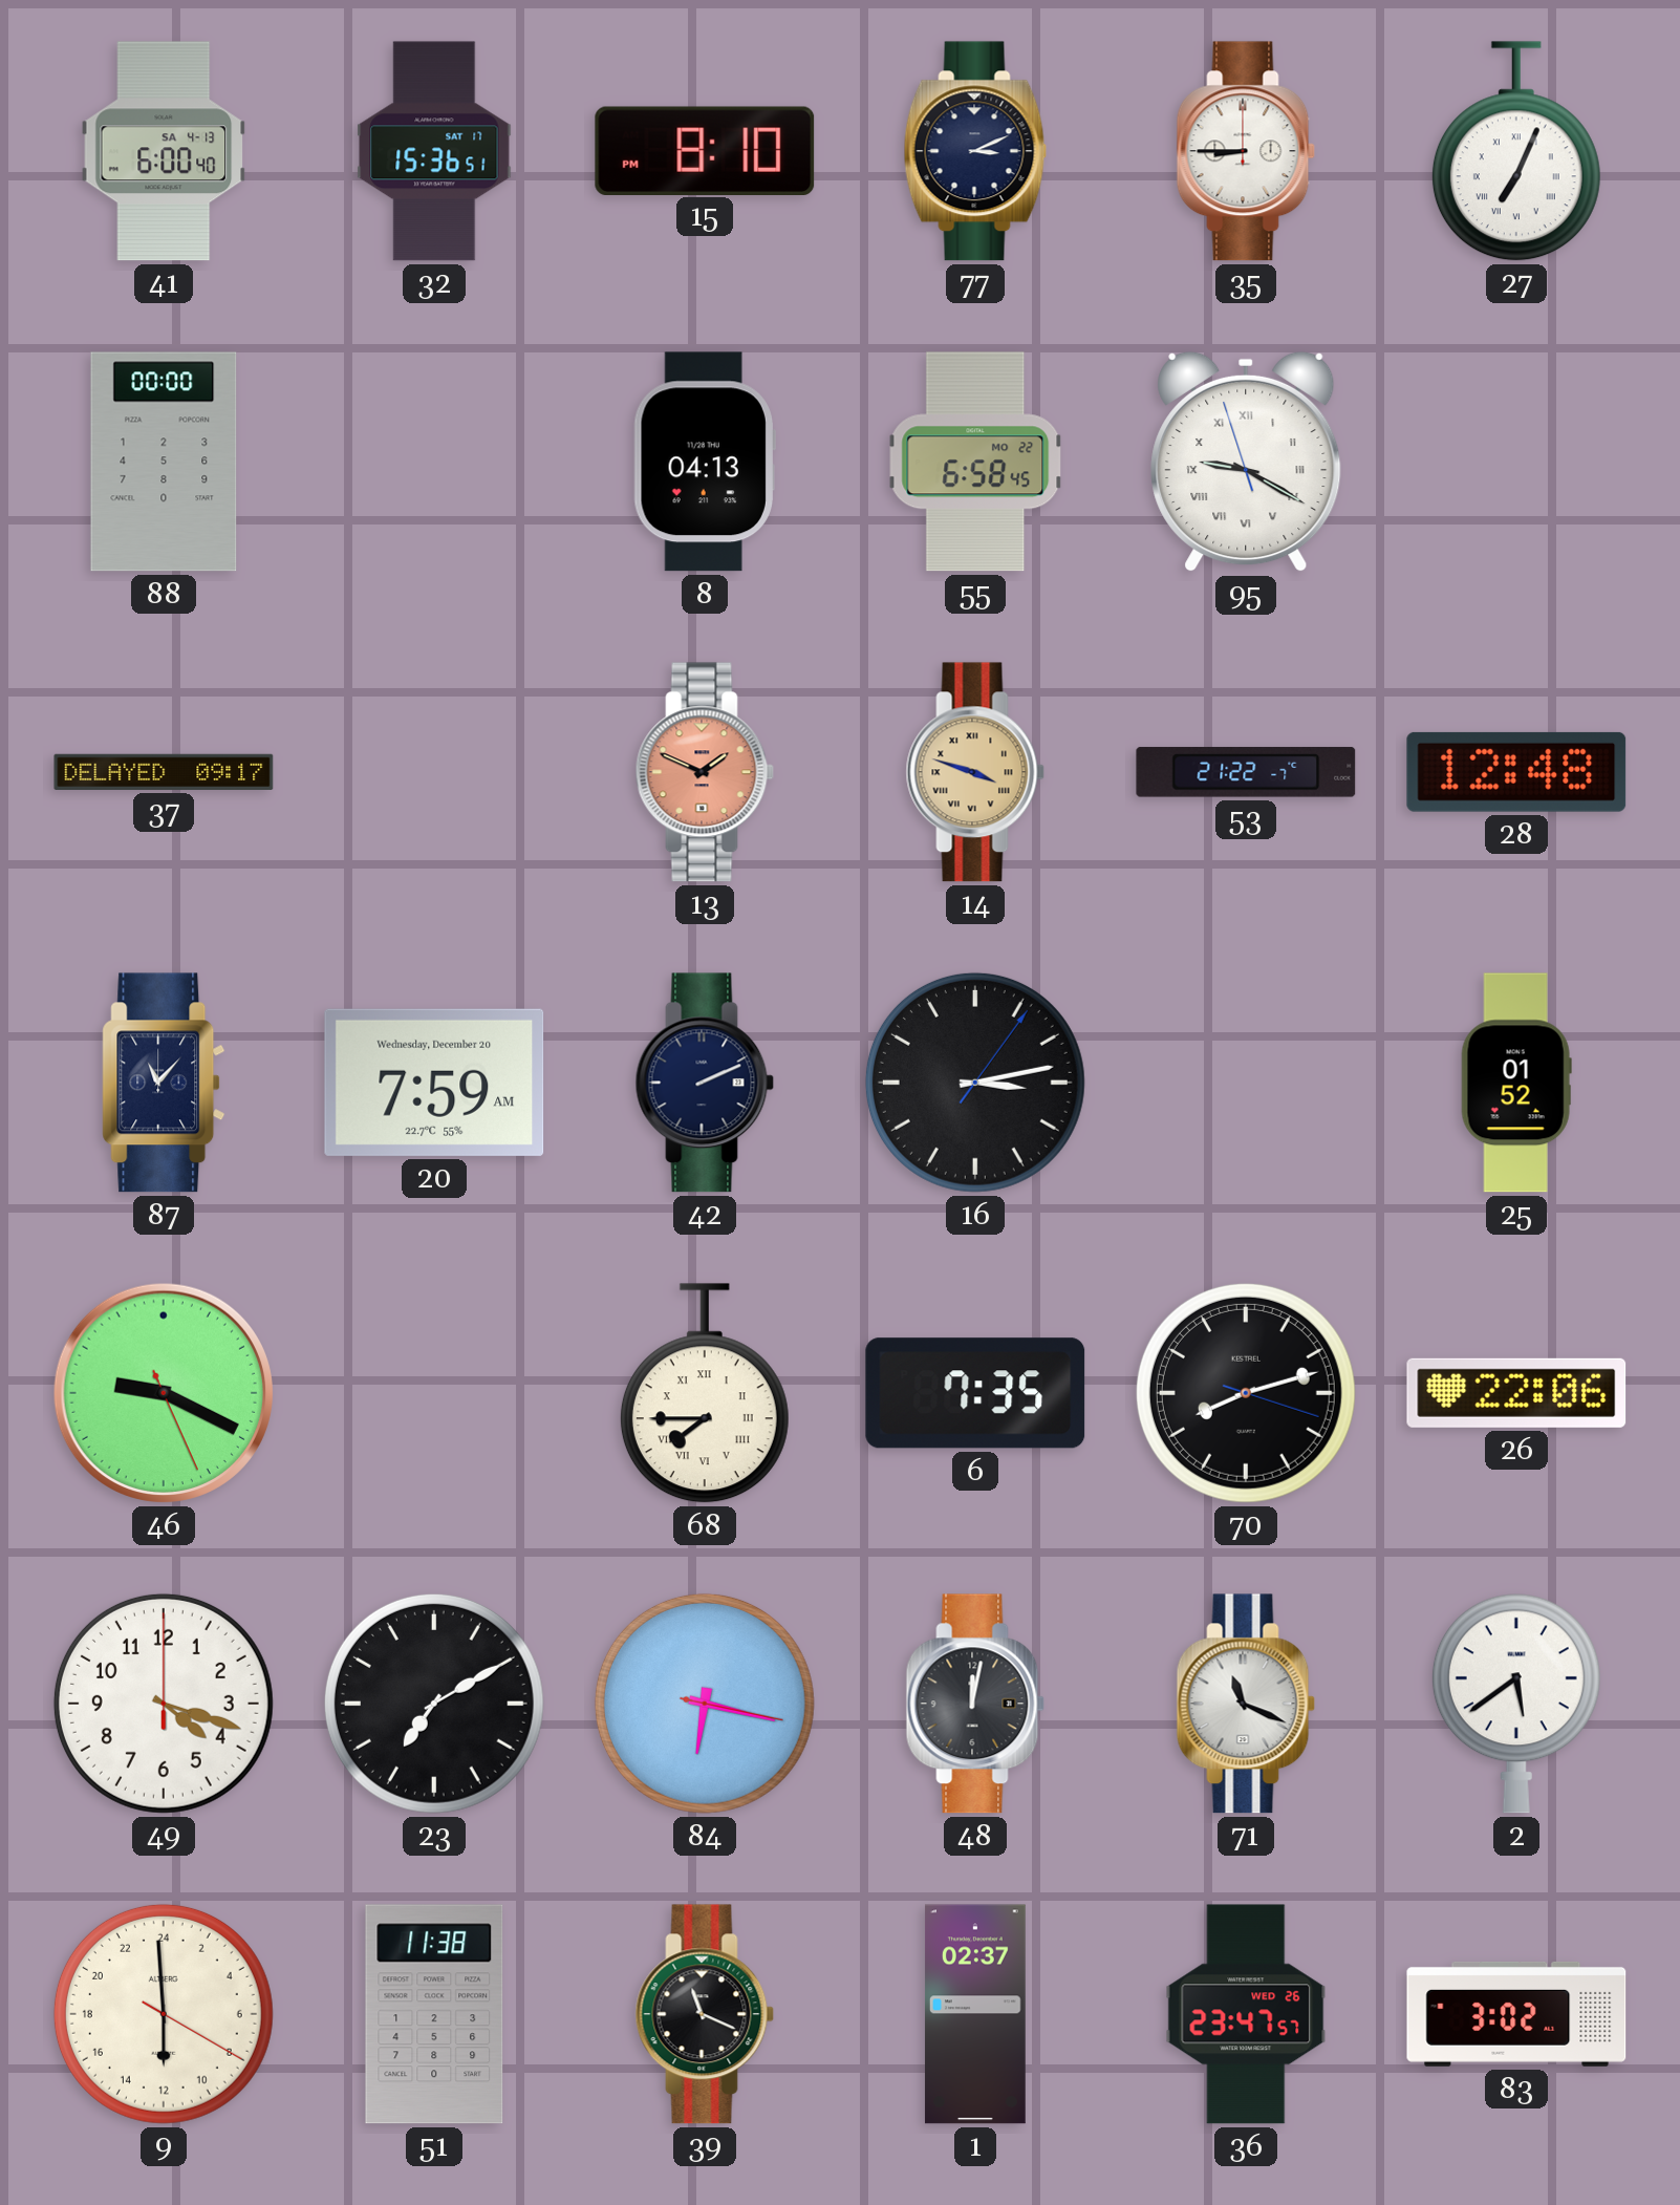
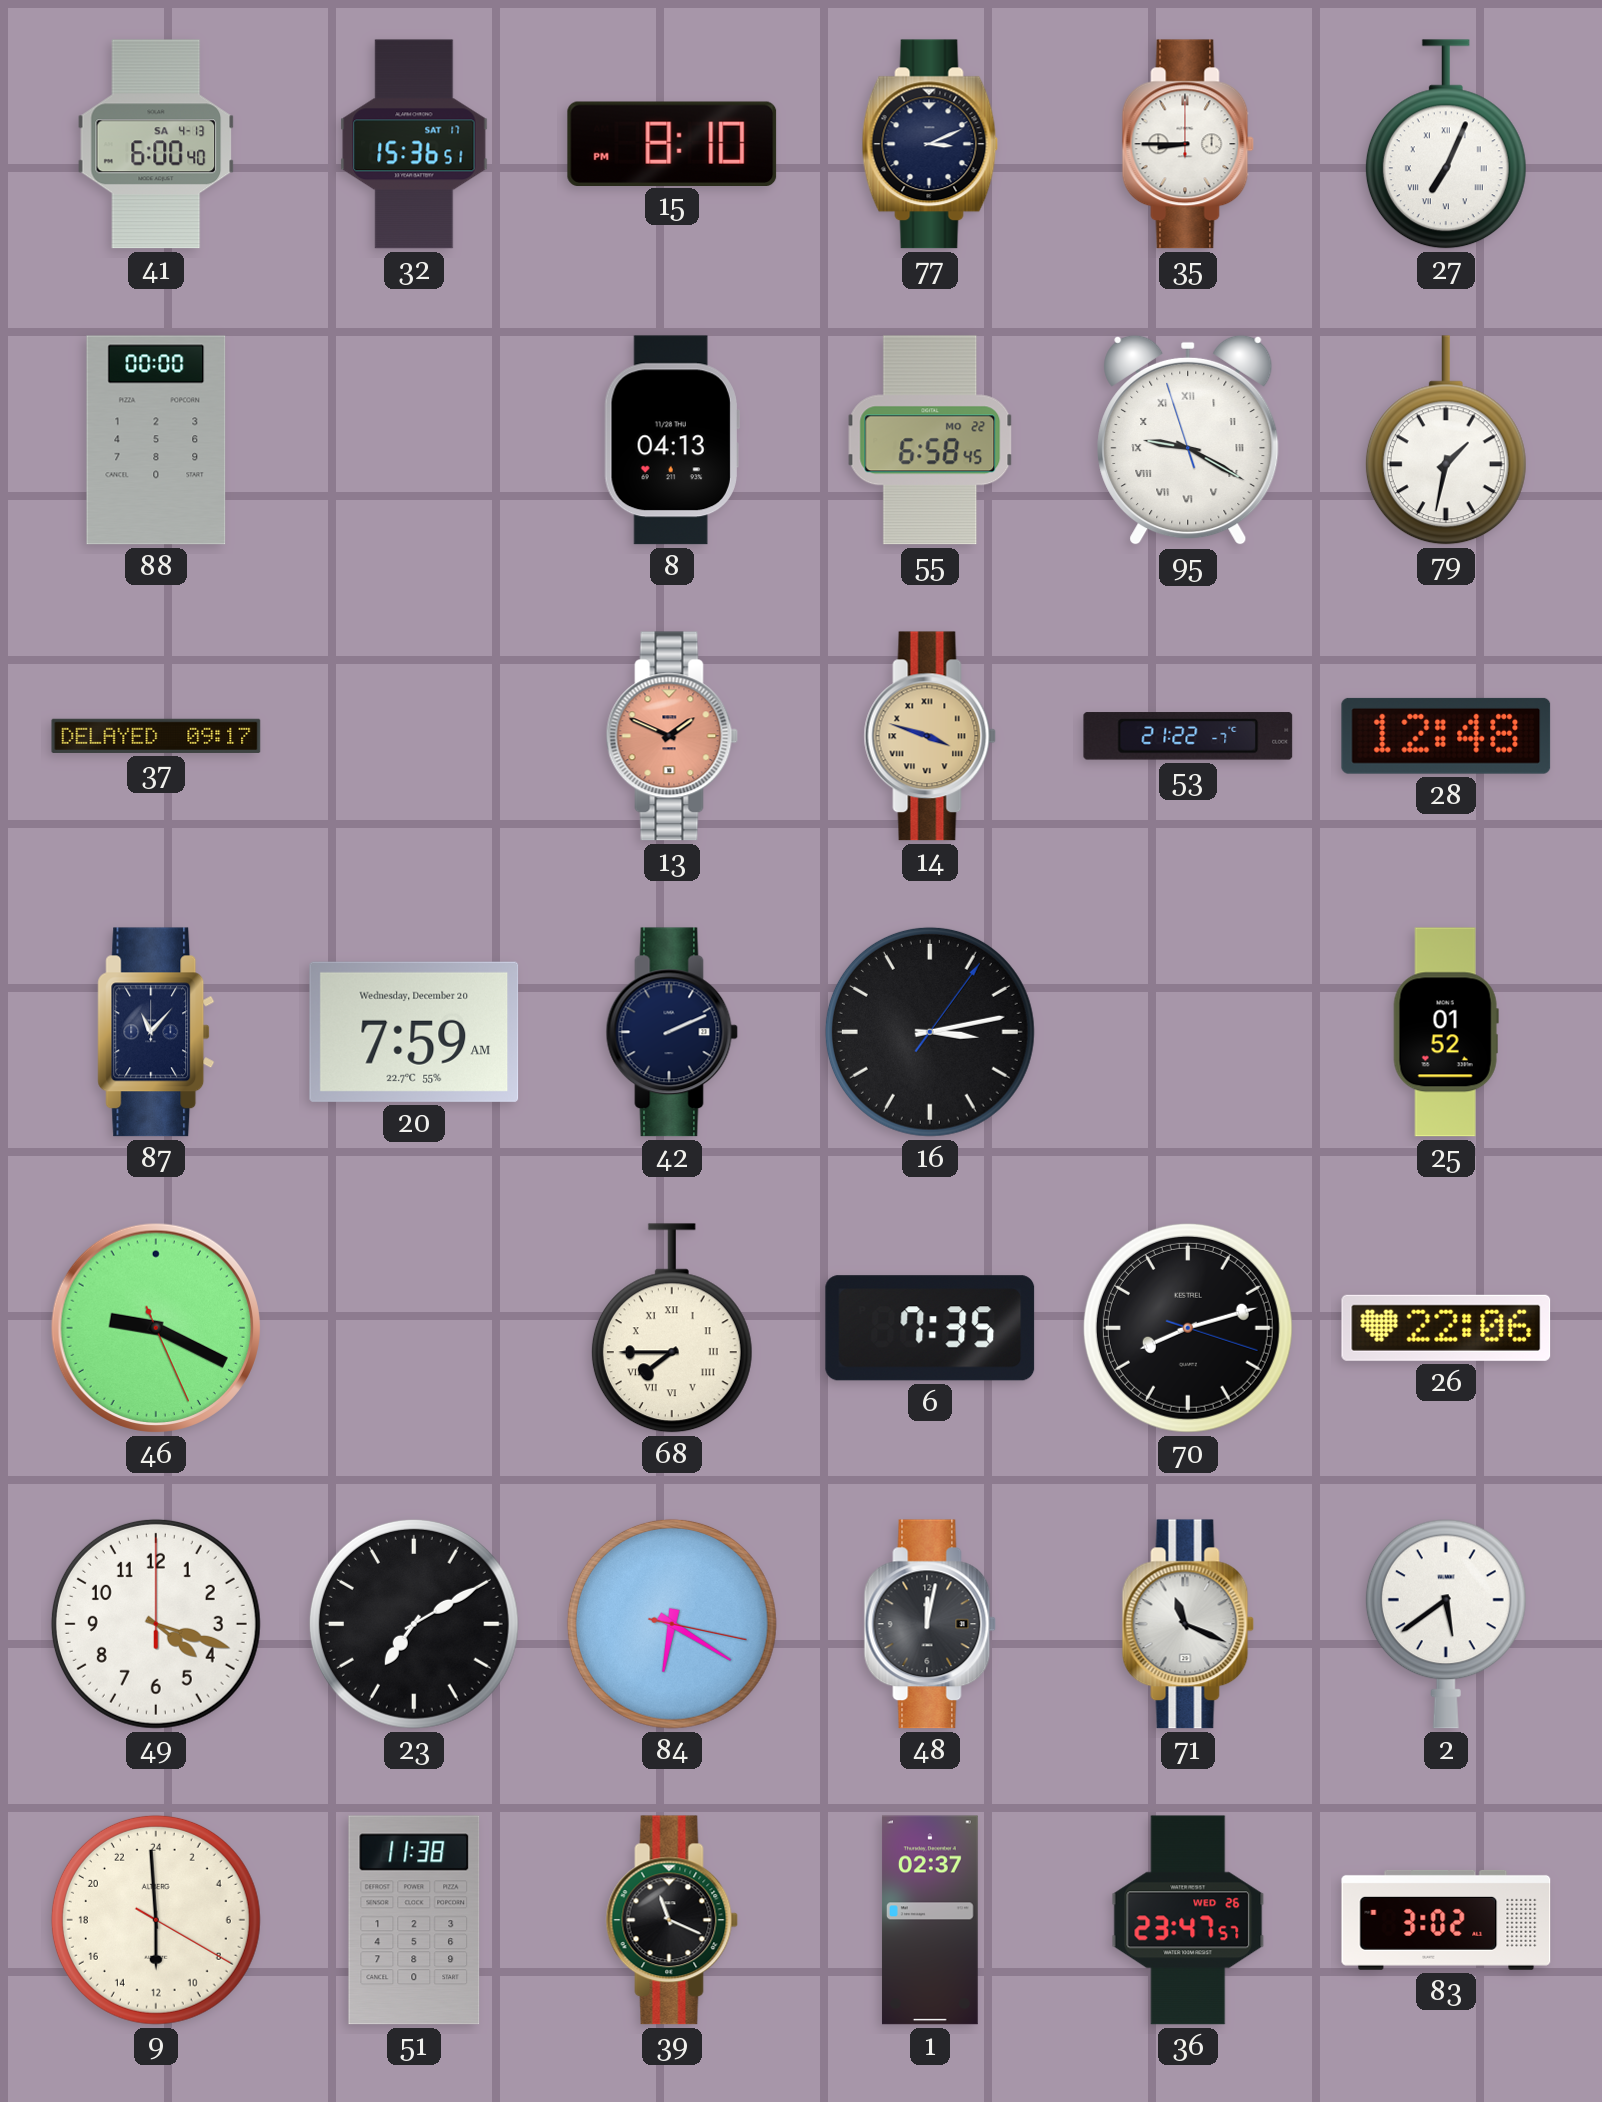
79: none -> 1:32
84: 6:17 -> 6:20
